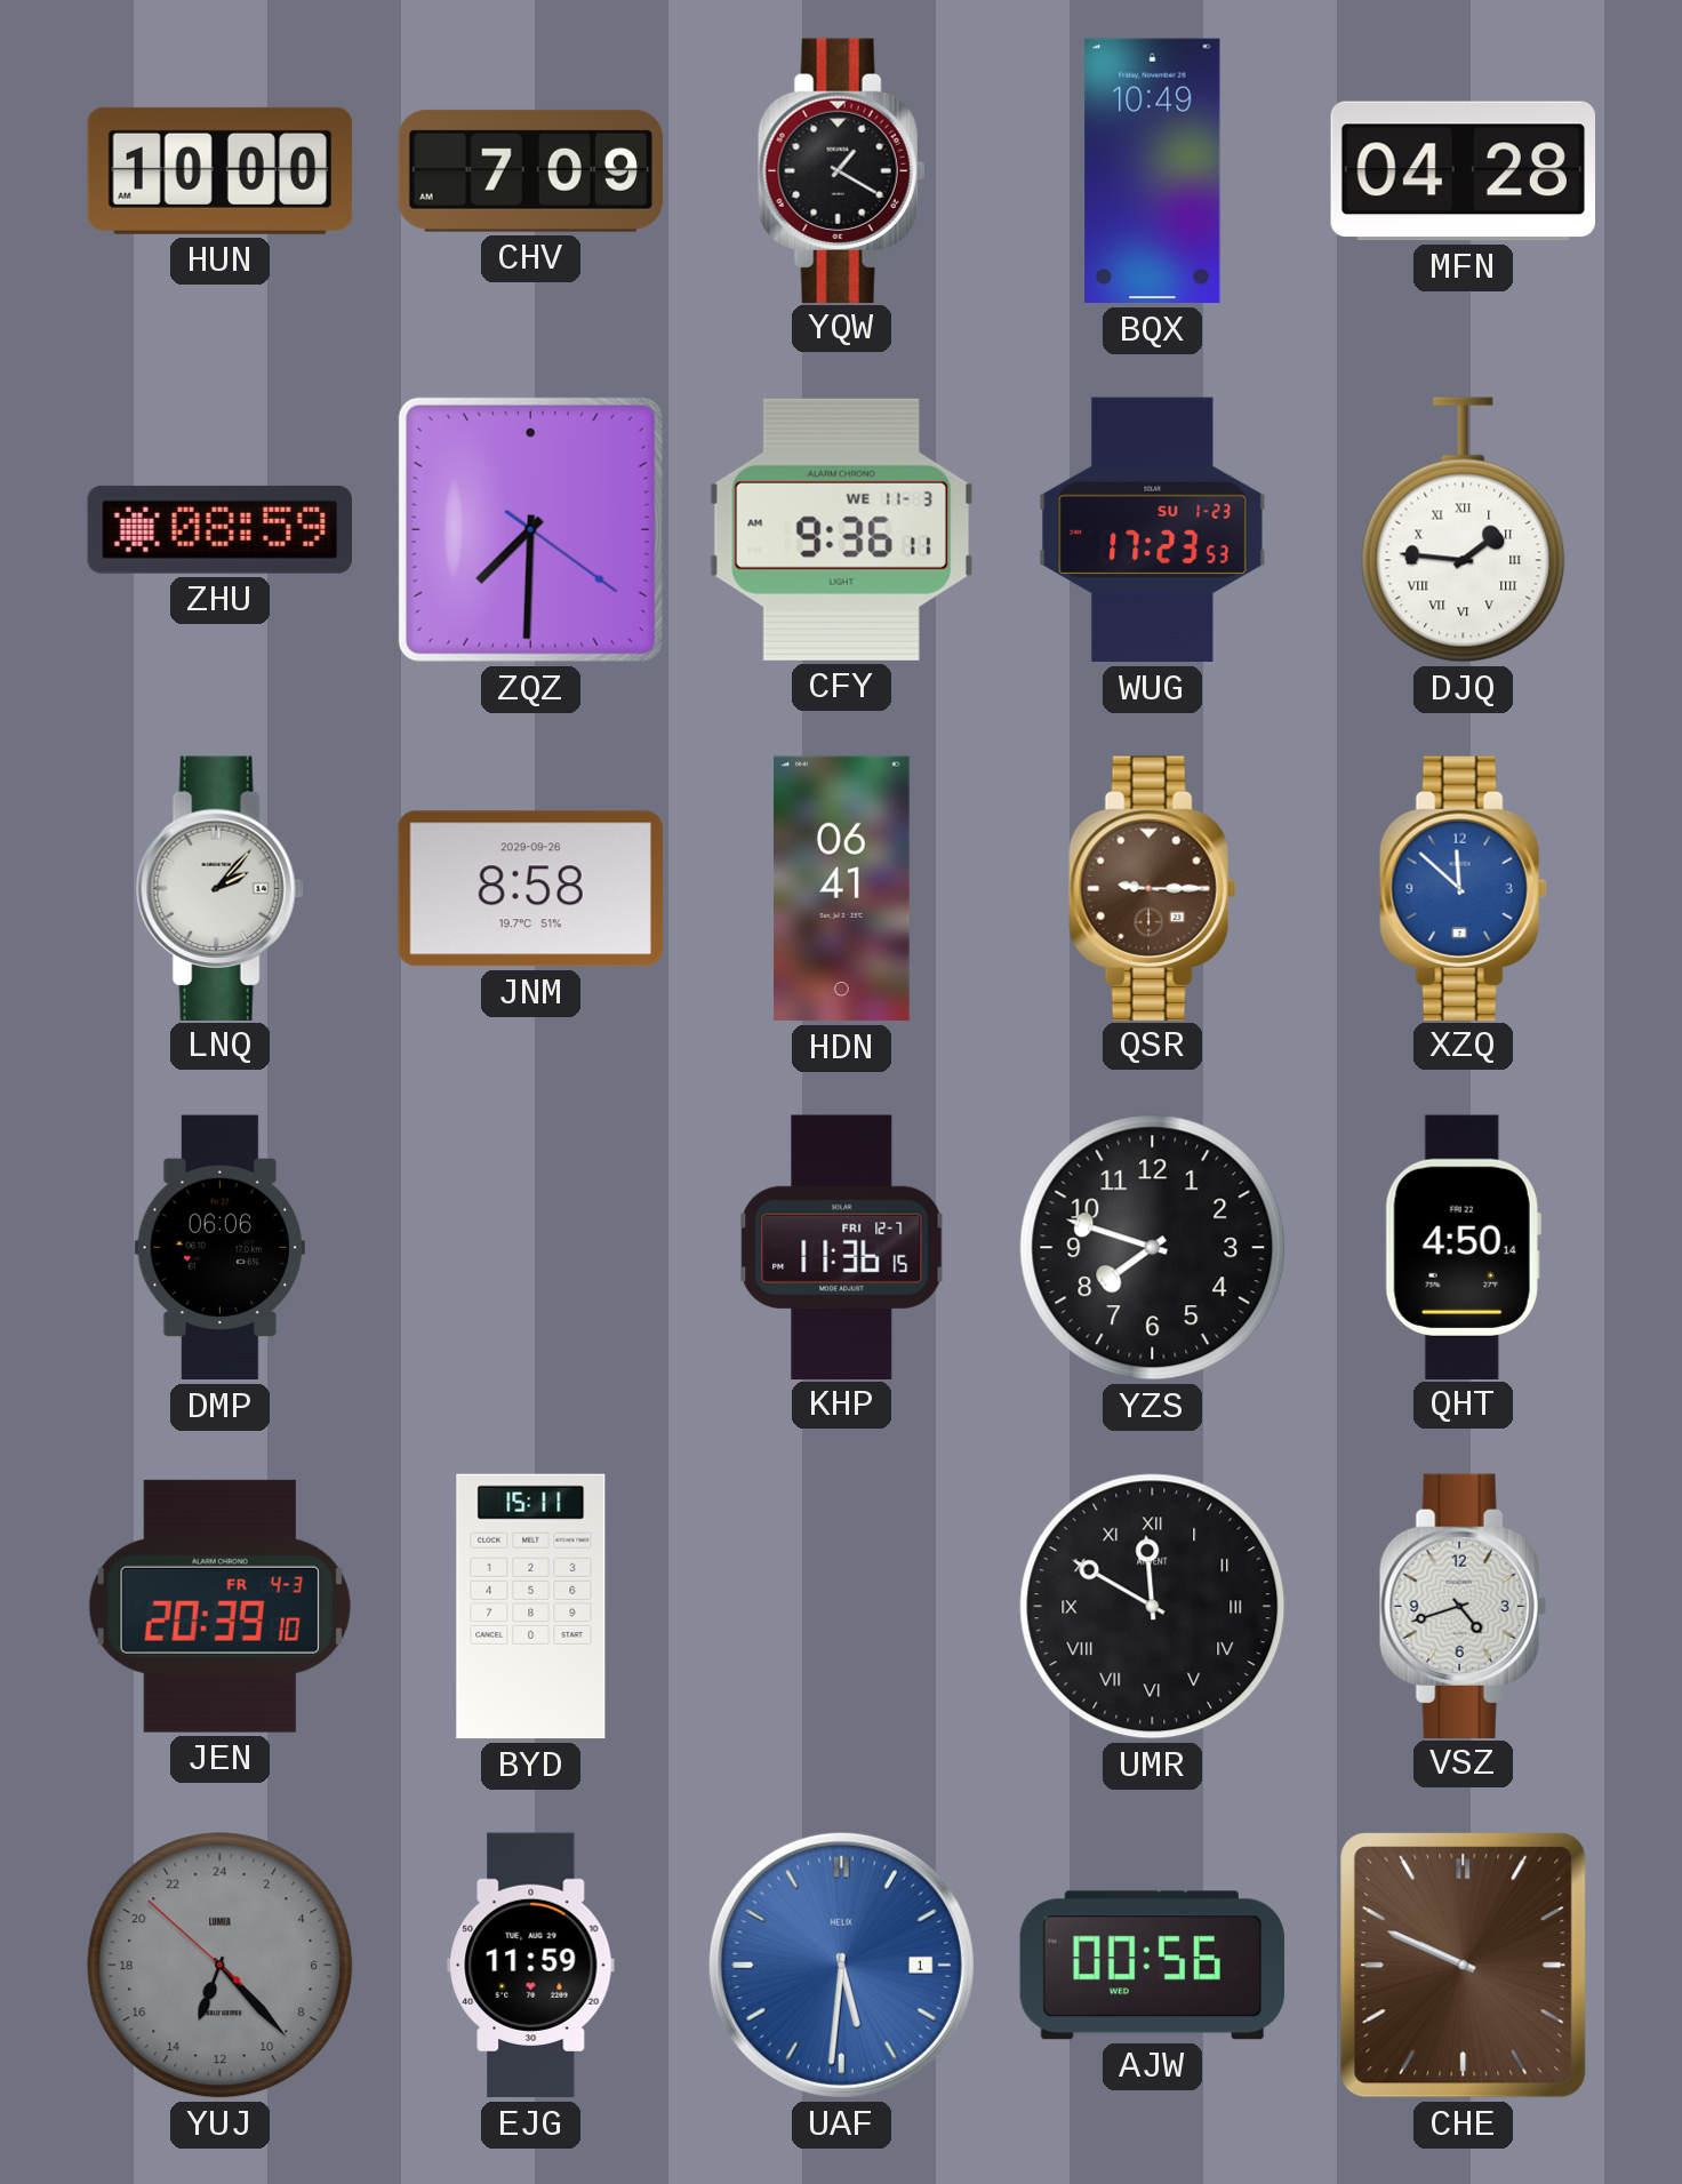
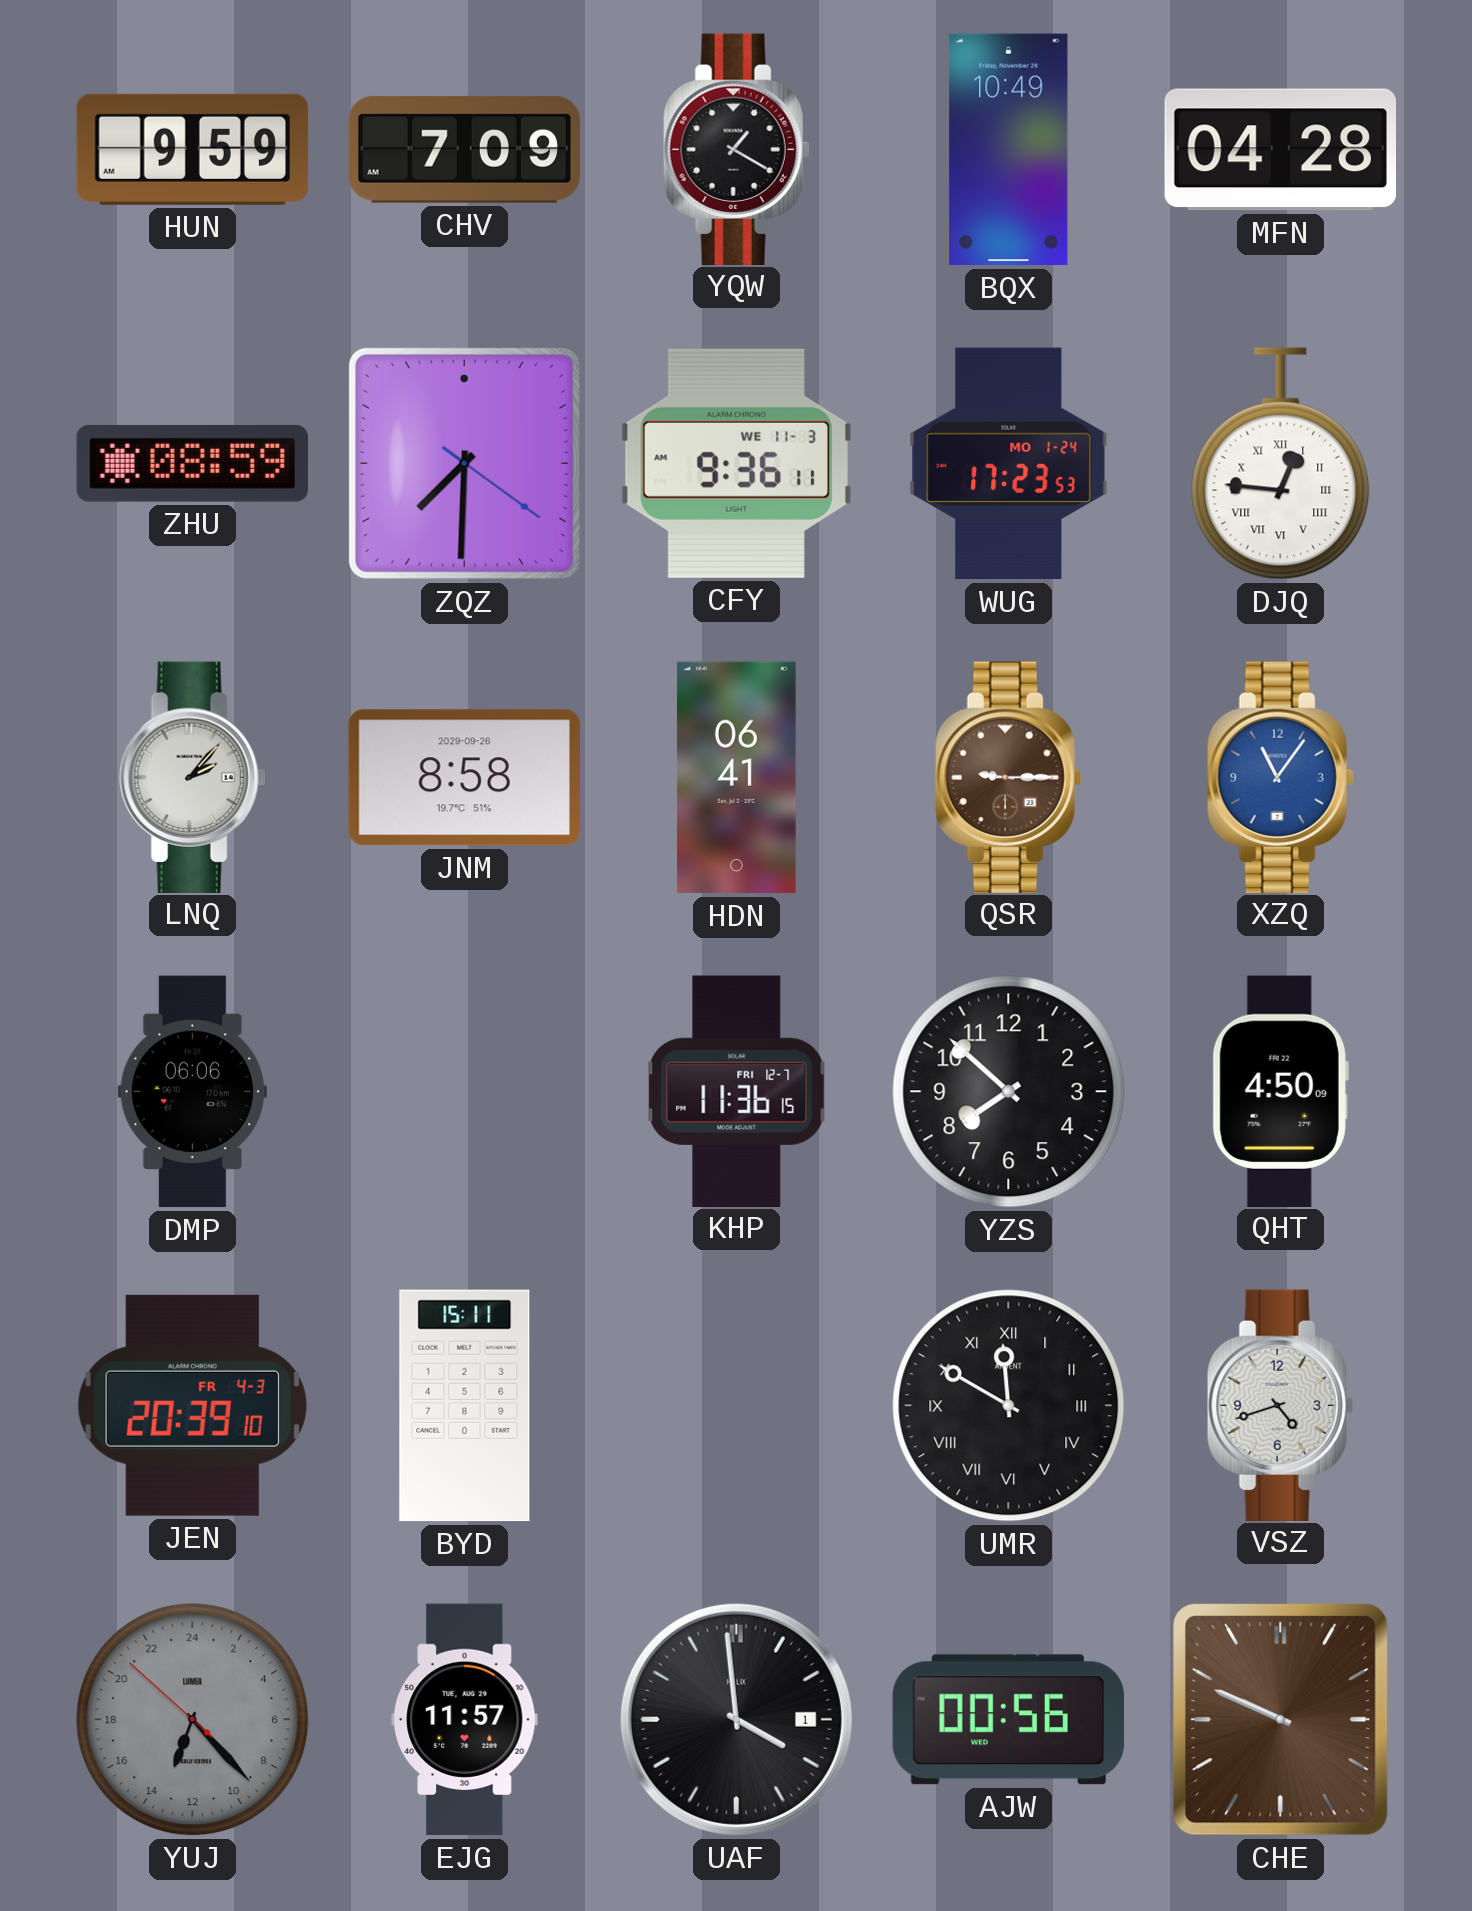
HUN: 10:00 -> 9:59
WUG date: SU 1-23 -> MO 1-24
DJQ: 1:46 -> 12:46
XZQ: 11:52 -> 11:06
YZS: 7:48 -> 7:52
QHT: 4:50:14 -> 4:50:09
EJG: 11:59 -> 11:57
UAF: 5:31 -> 3:59
UAF dial: blue -> black
